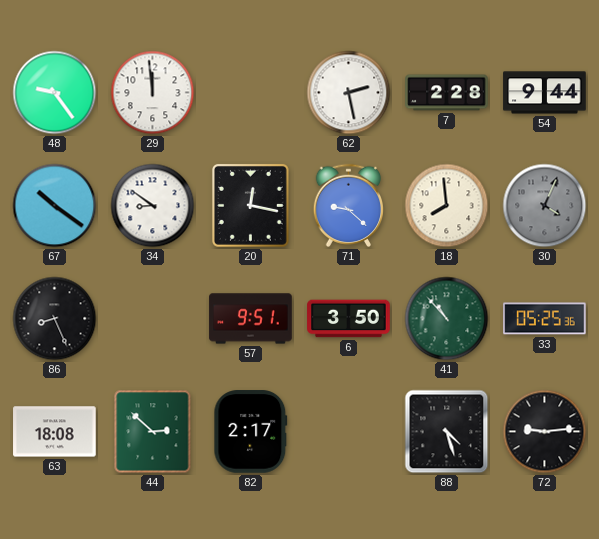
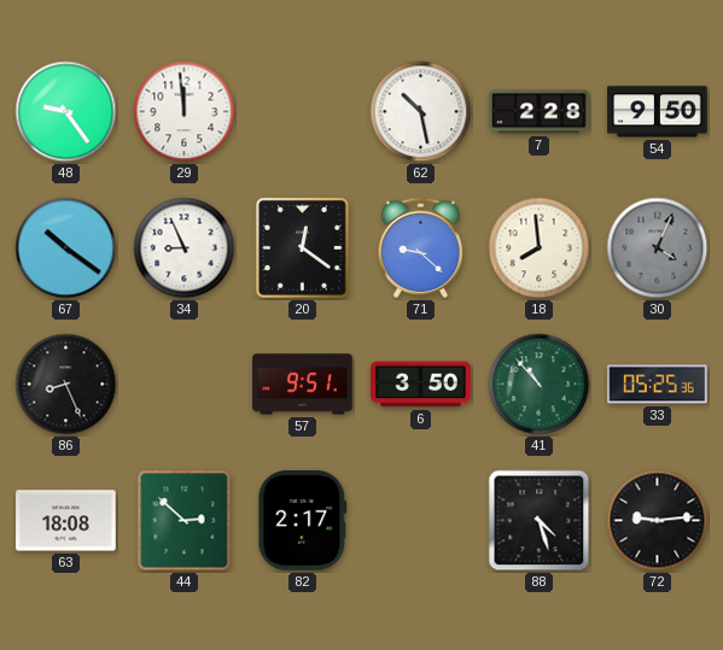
62: 2:28 -> 10:28
54: 9:44 -> 9:50
34: 8:51 -> 8:56
20: 12:17 -> 12:21
